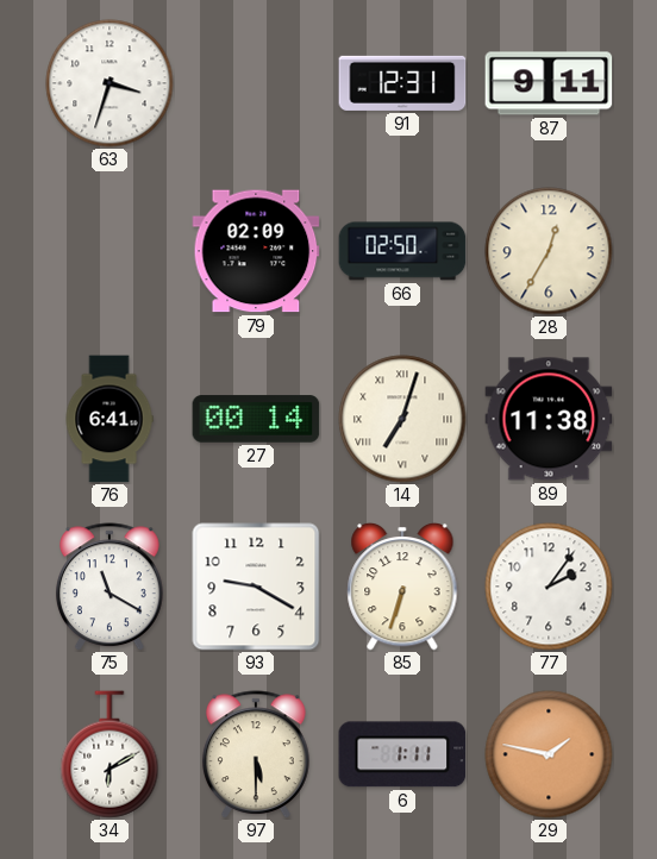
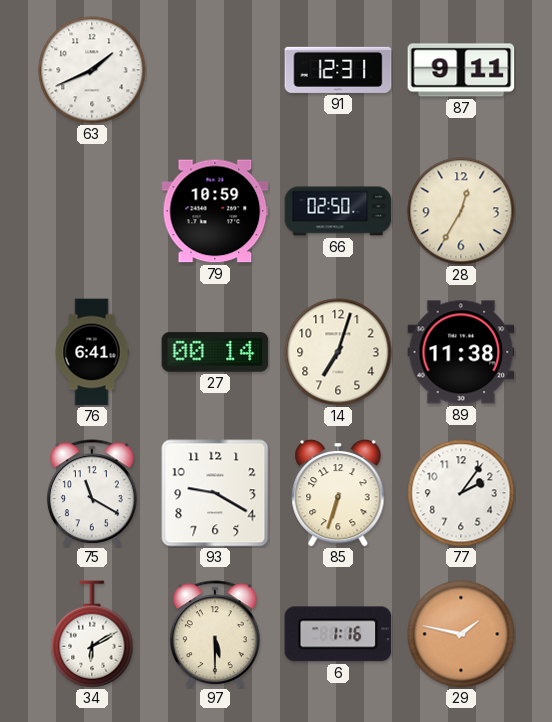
63: 3:33 -> 1:41
79: 02:09 -> 10:59
14 numerals: Roman -> Arabic
6: 1:11 -> 1:16
